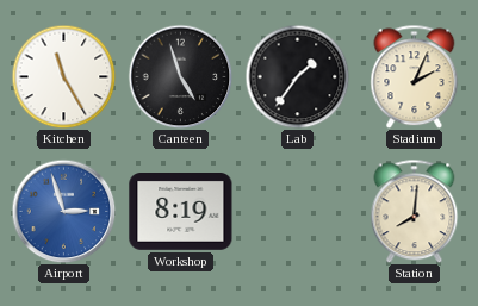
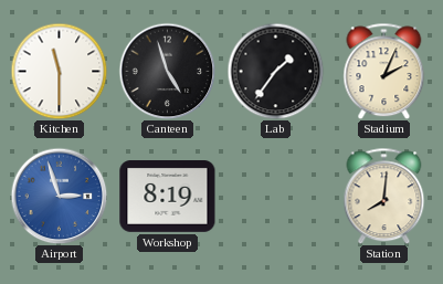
Kitchen: 11:25 -> 11:30
